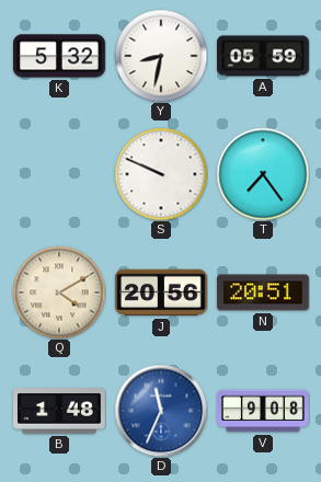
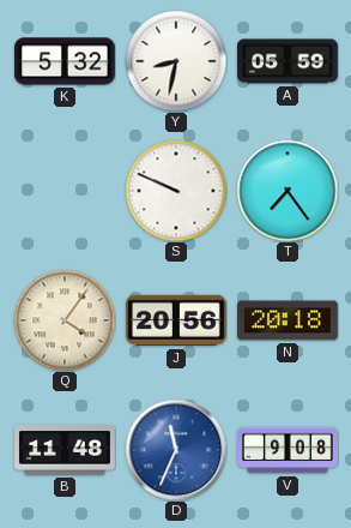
Q: 4:10 -> 4:06
N: 20:51 -> 20:18
B: 1:48 -> 11:48
